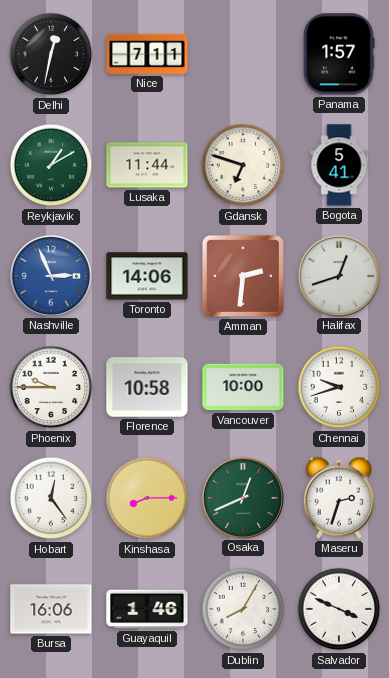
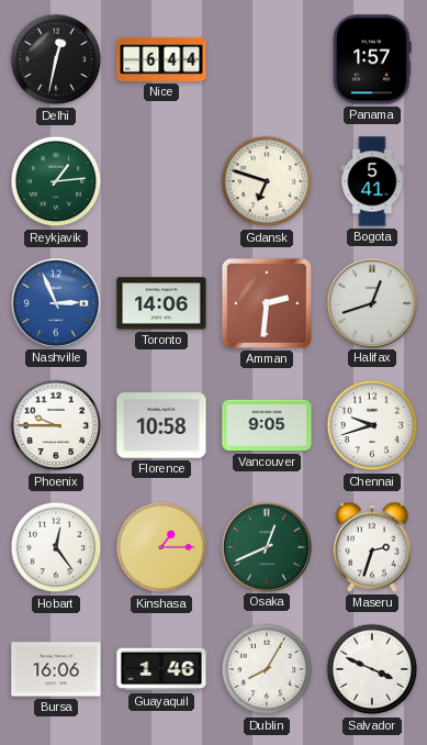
Nice: 7:11 -> 6:44
Reykjavik: 1:10 -> 1:14
Lusaka: 11:44 -> none
Vancouver: 10:00 -> 9:05
Kinshasa: 8:15 -> 1:15
